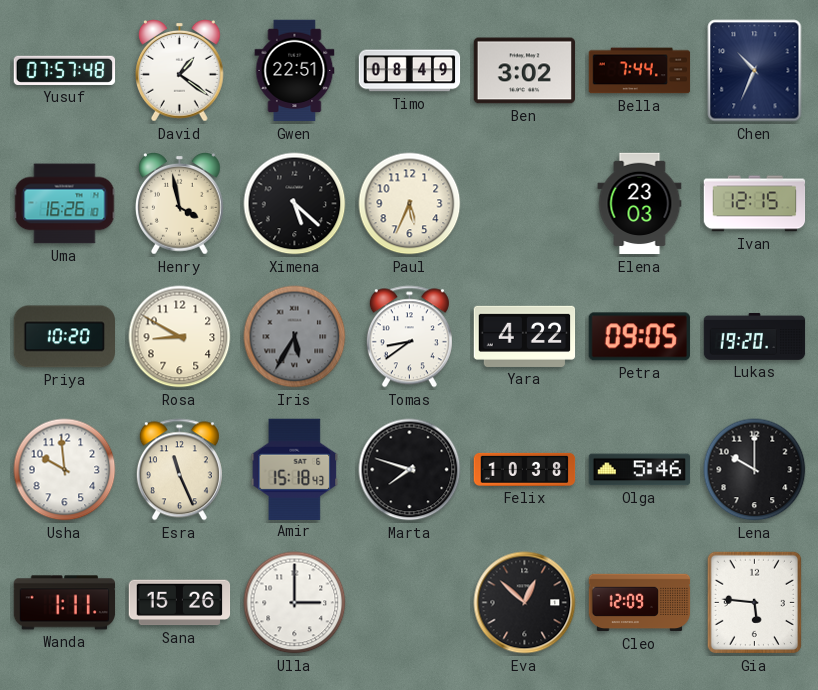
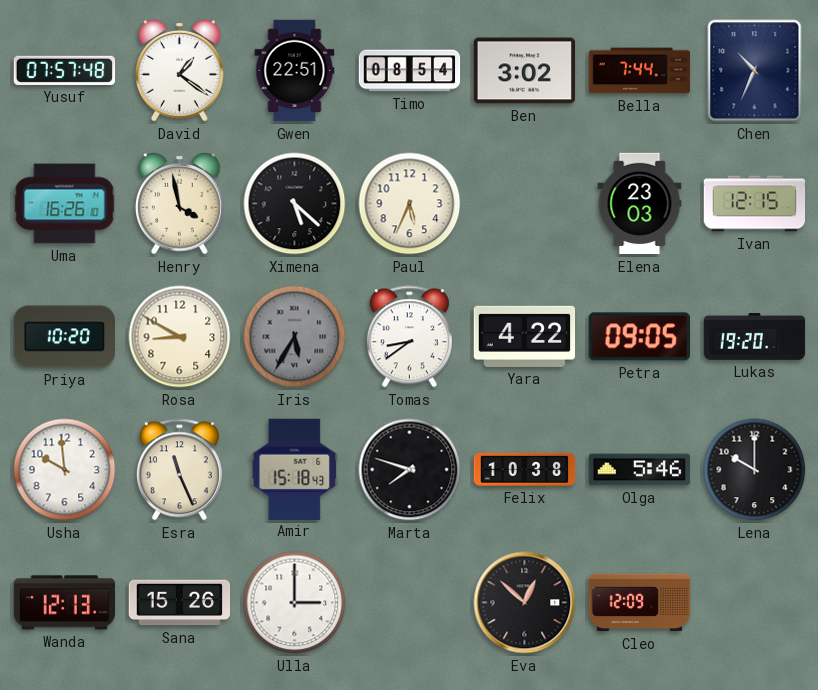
Timo: 08:49 -> 08:54
Wanda: 1:11 -> 12:13
Gia: 5:46 -> none
